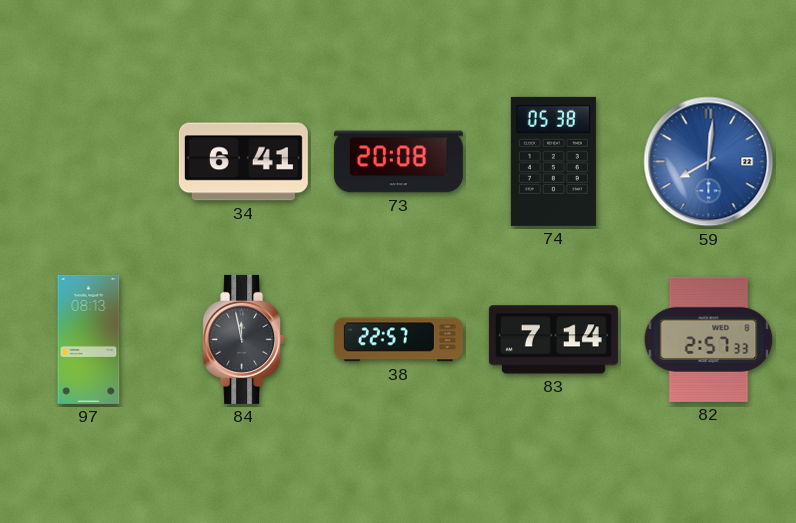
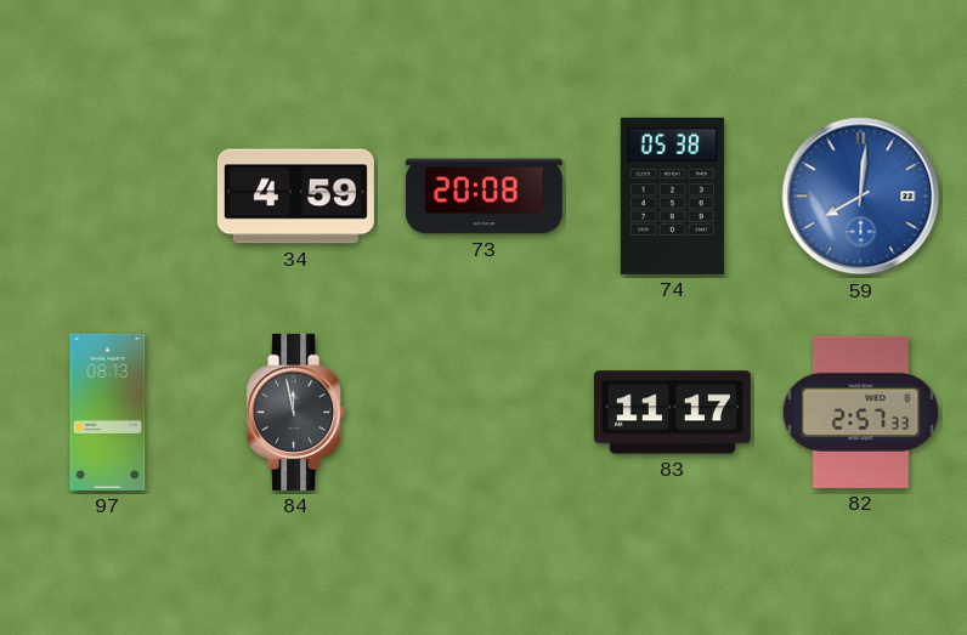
34: 6:41 -> 4:59
38: 22:57 -> none
83: 7:14 -> 11:17
